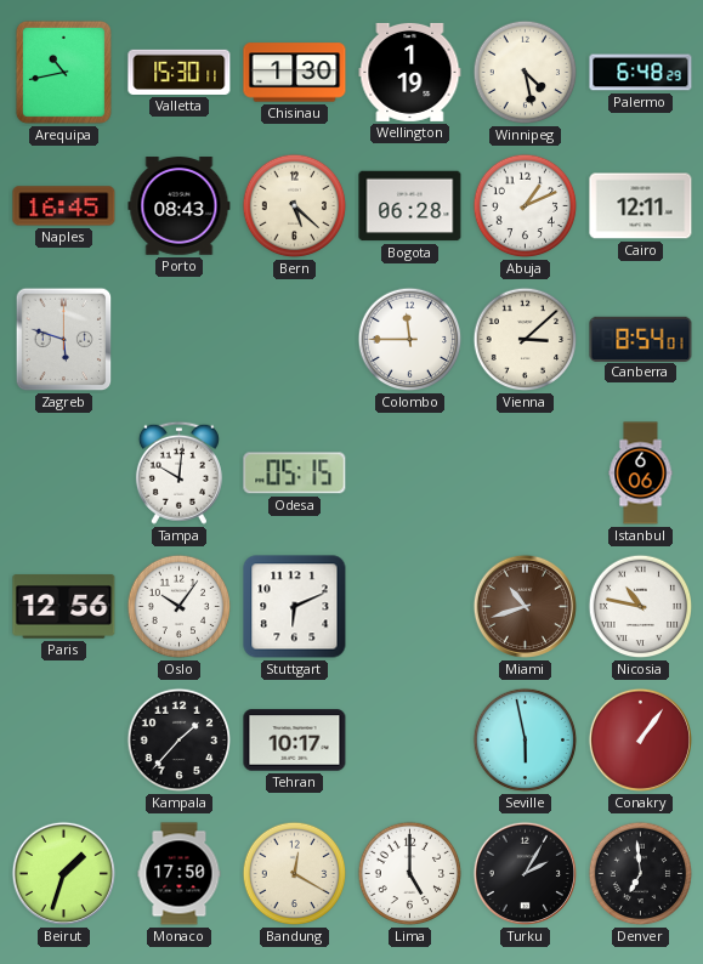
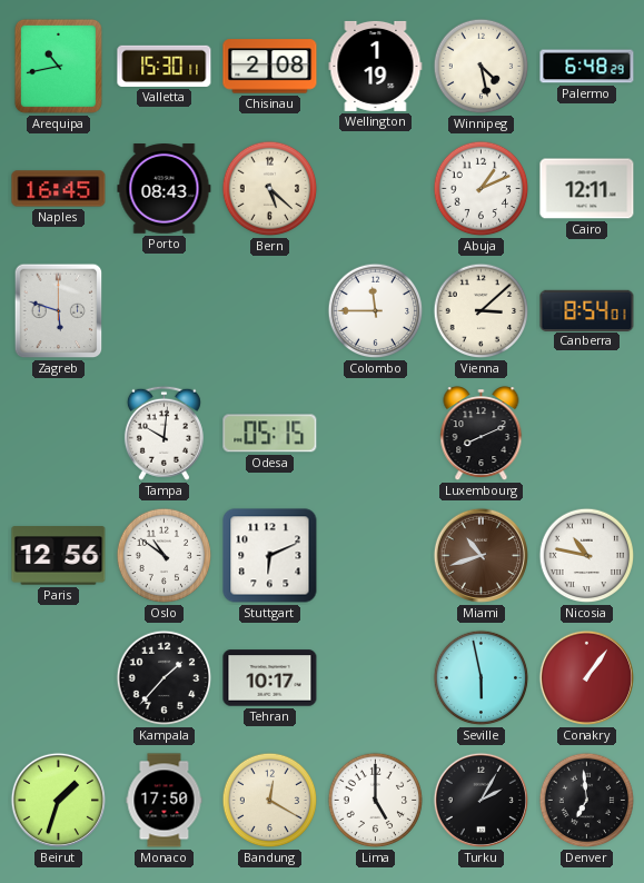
Chisinau: 1:30 -> 2:08
Bogota: 06:28 -> none
Luxembourg: none -> 8:11
Istanbul: 6:06 -> none
Oslo: 10:06 -> 10:51
